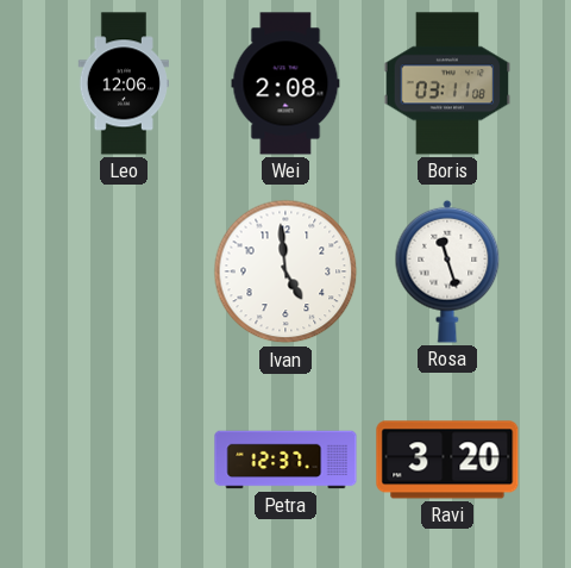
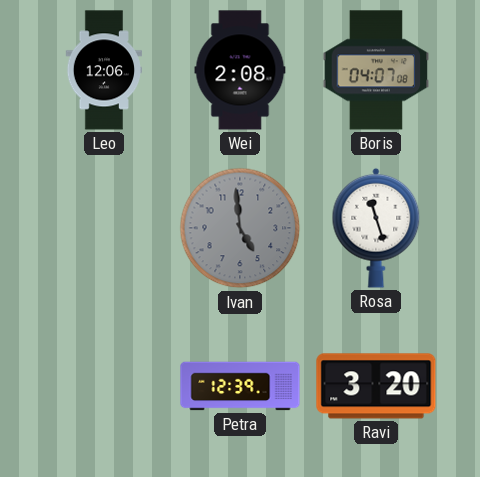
Boris: 03:11 -> 04:07
Ivan dial: white -> grey
Petra: 12:37 -> 12:39
